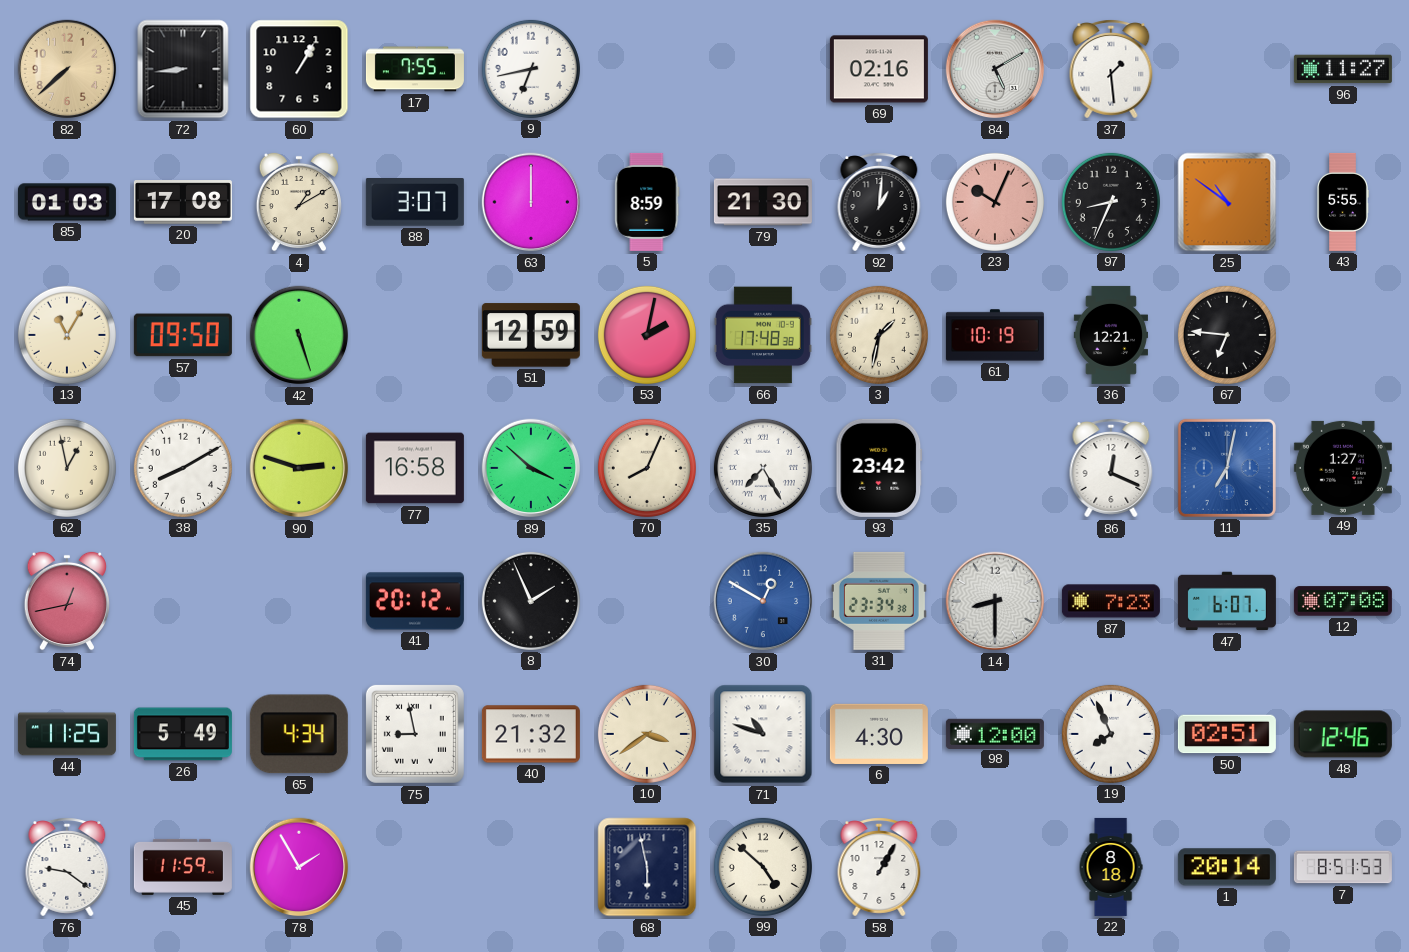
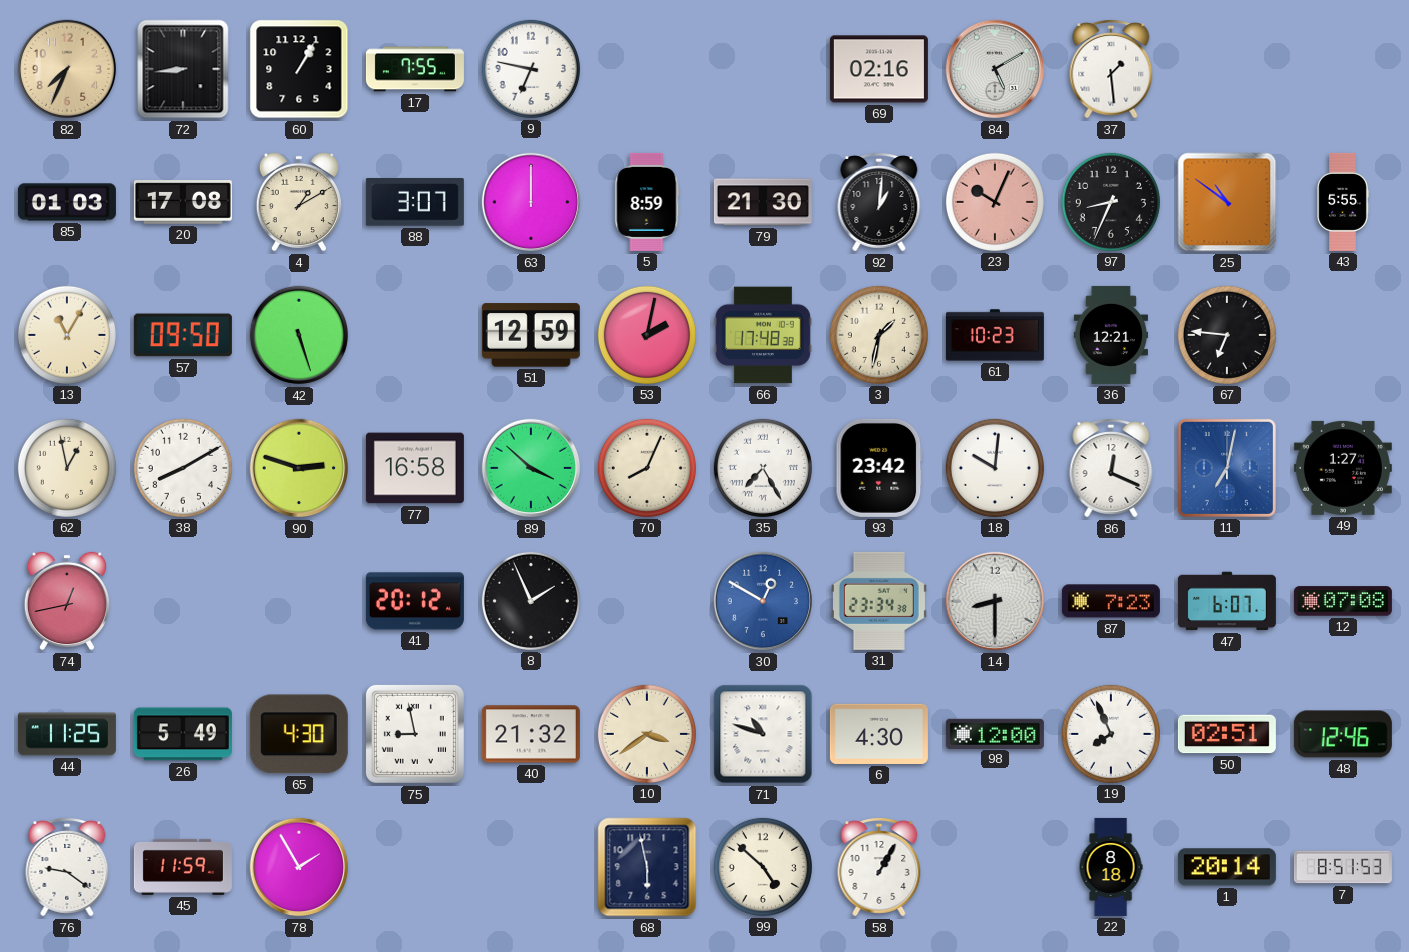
82: 7:38 -> 7:34
9: 6:43 -> 6:47
96: 11:27 -> none
61: 10:19 -> 10:23
18: none -> 10:01
65: 4:34 -> 4:30
